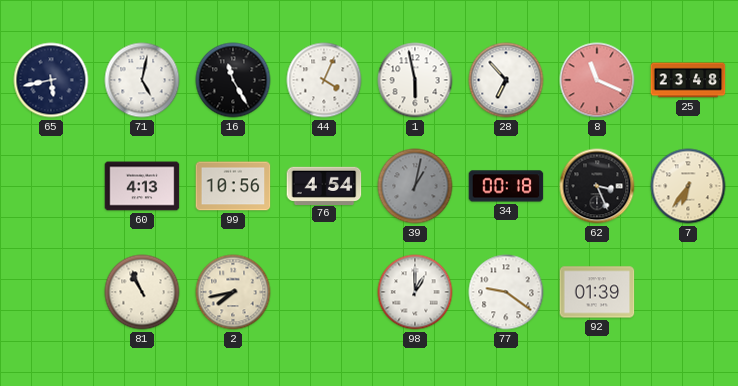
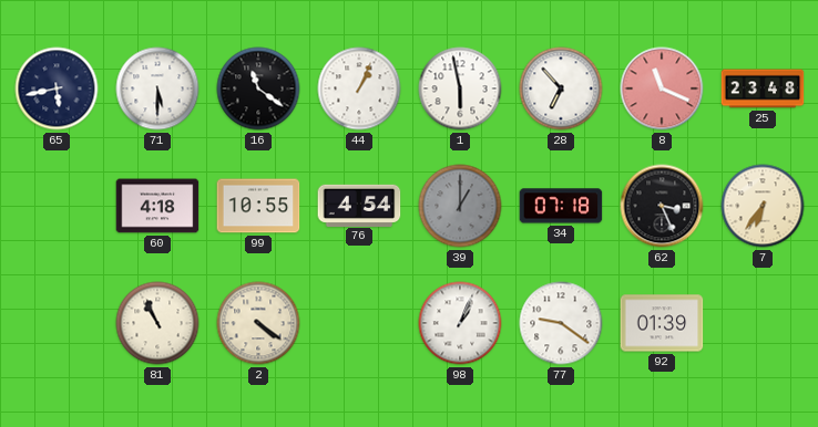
71: 5:02 -> 5:30
16: 11:25 -> 11:21
44: 4:04 -> 1:04
60: 4:13 -> 4:18
99: 10:56 -> 10:55
39: 1:02 -> 1:00
34: 00:18 -> 07:18
2: 7:43 -> 4:21
98: 1:00 -> 1:04
